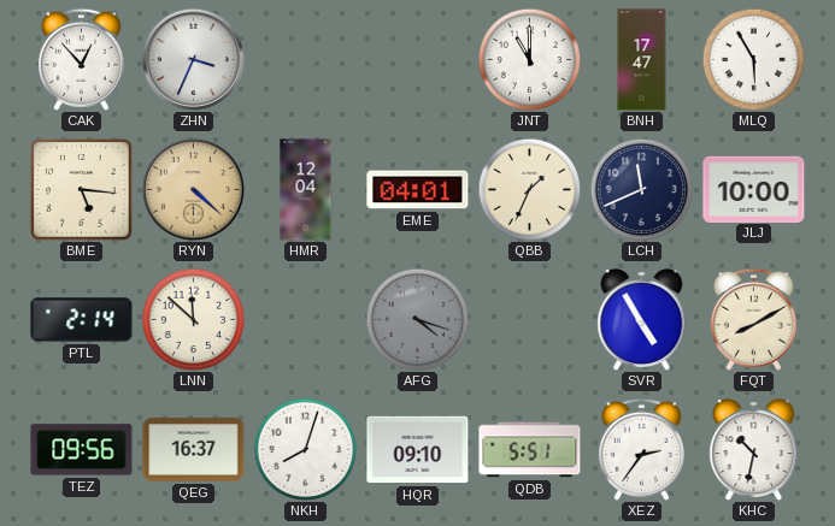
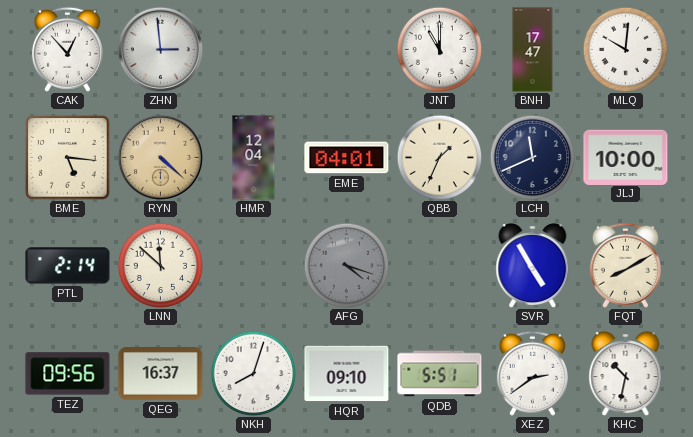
ZHN: 3:34 -> 2:59
MLQ: 5:55 -> 10:01
XEZ: 2:36 -> 2:39
